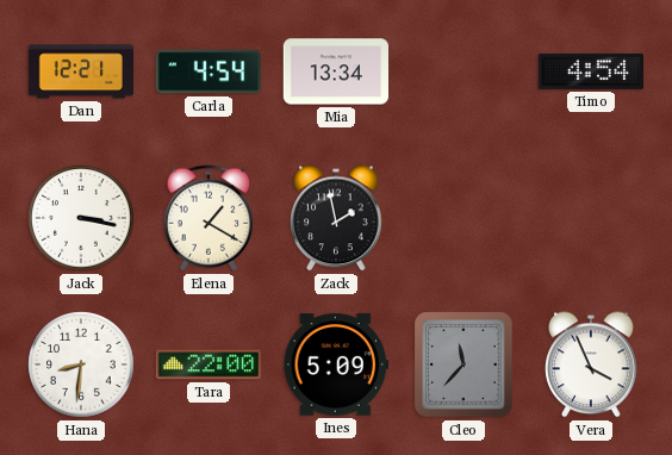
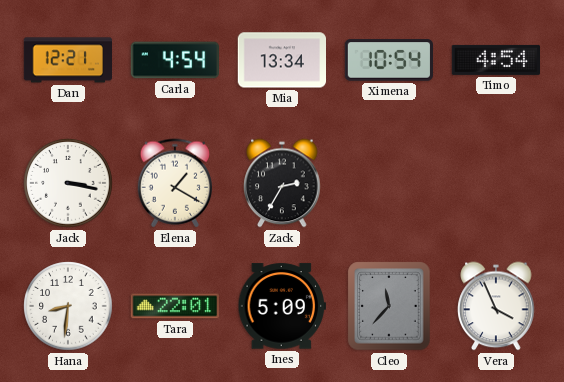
Ximena: none -> 10:54
Zack: 1:58 -> 2:35
Tara: 22:00 -> 22:01
